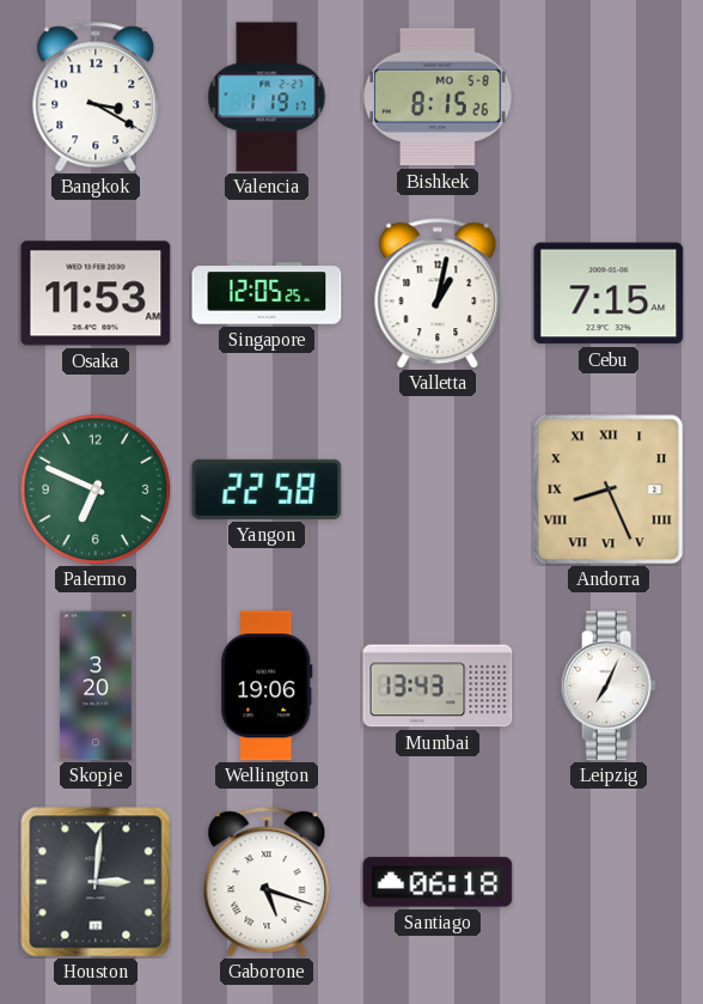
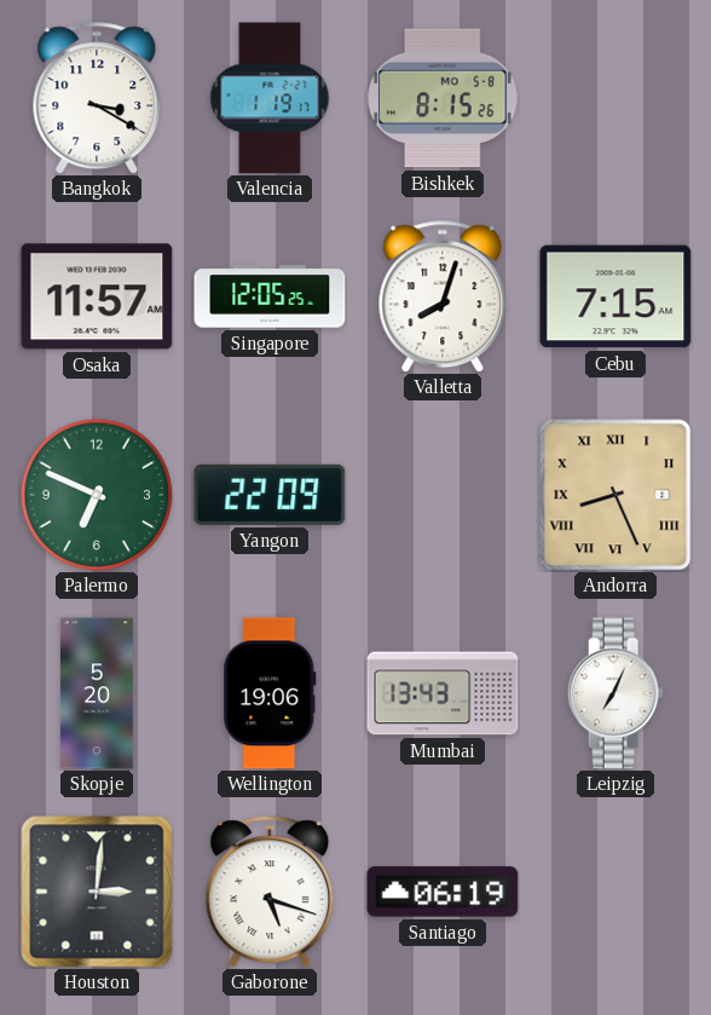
Osaka: 11:53 -> 11:57
Valletta: 1:02 -> 8:03
Yangon: 22:58 -> 22:09
Skopje: 3:20 -> 5:20
Santiago: 06:18 -> 06:19
